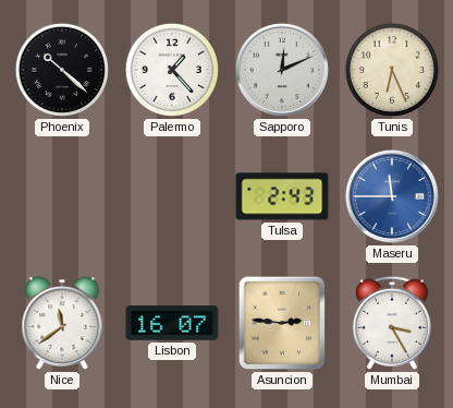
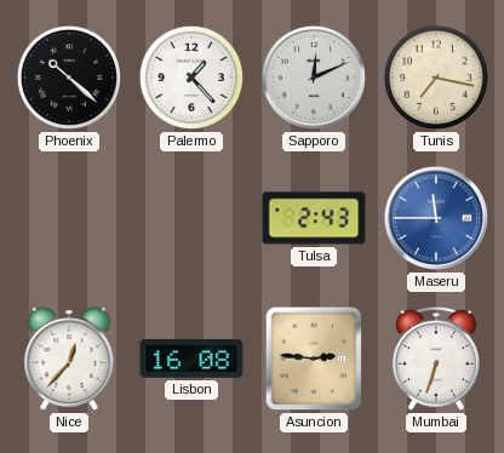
Tunis: 6:26 -> 7:17
Nice: 11:39 -> 12:37
Lisbon: 16:07 -> 16:08
Mumbai: 3:25 -> 6:33
